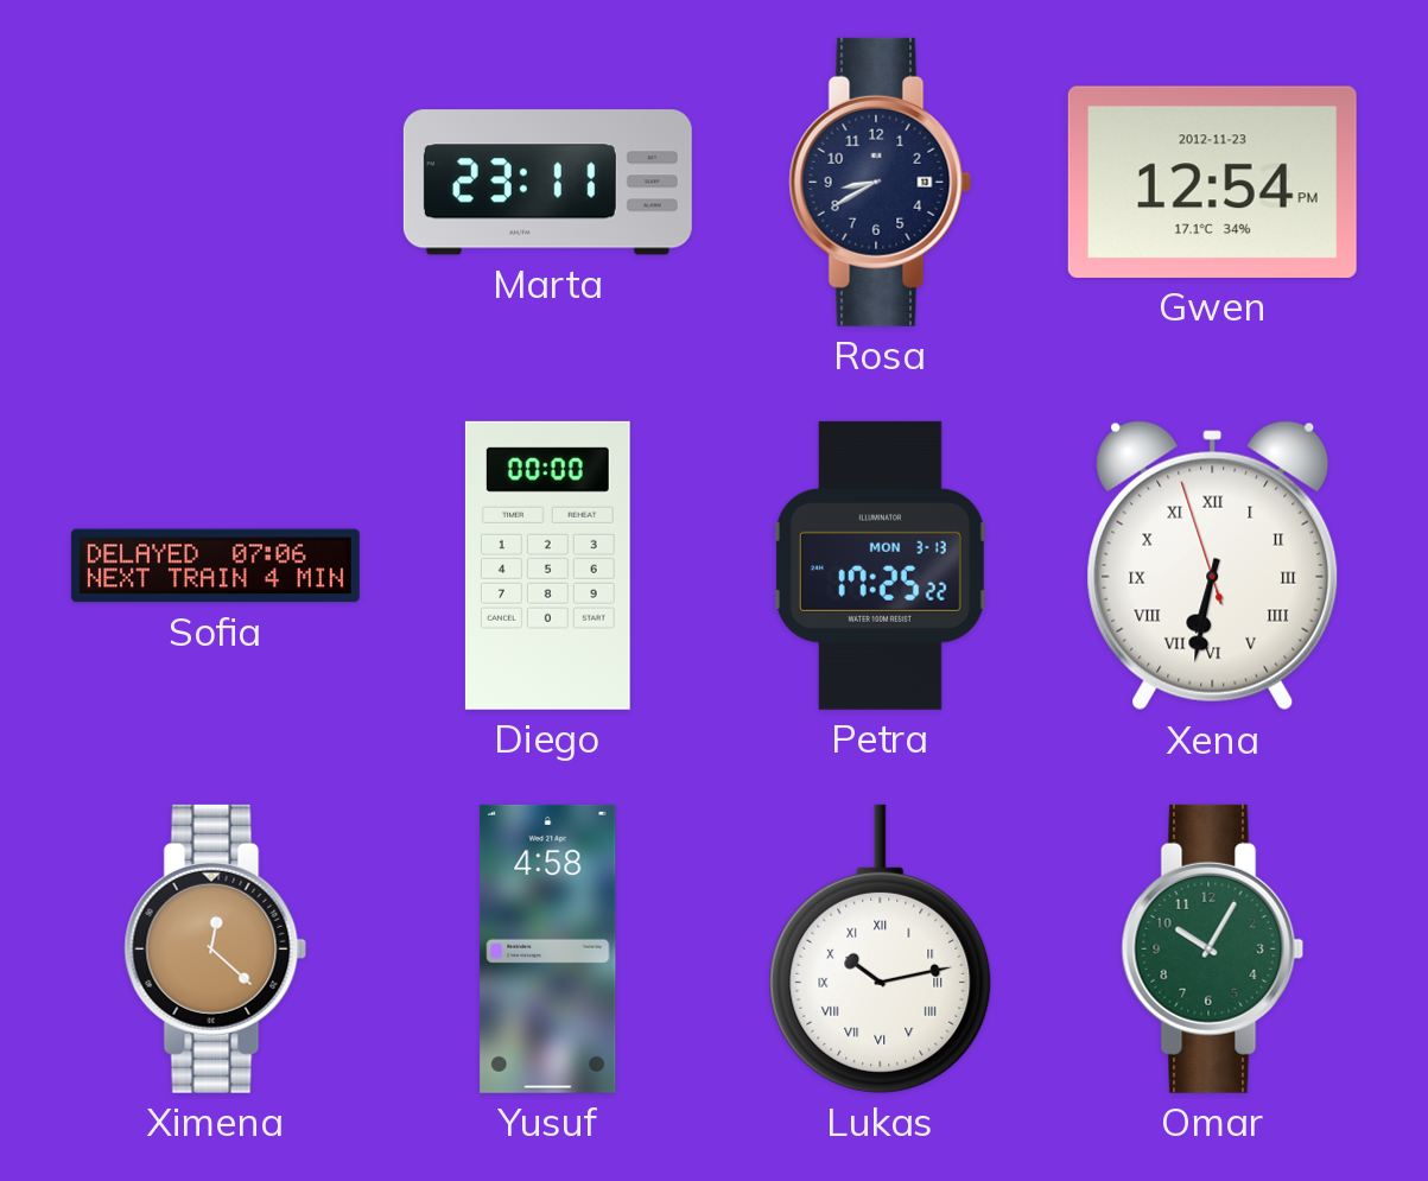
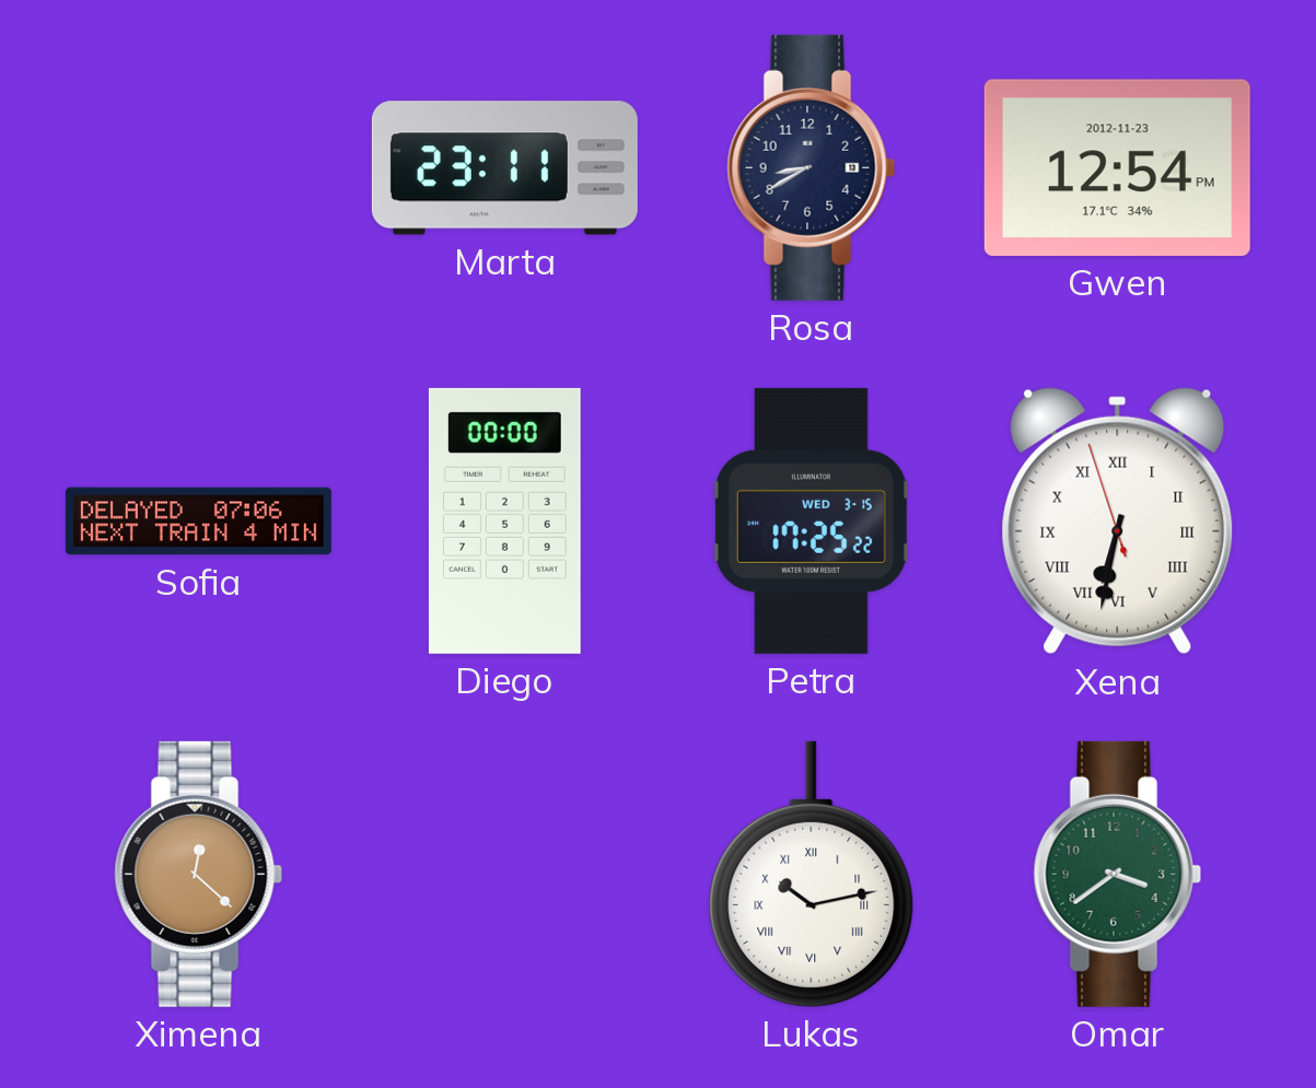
Petra date: MON 3-13 -> WED 3-15
Yusuf: 4:58 -> none
Omar: 10:05 -> 3:39
